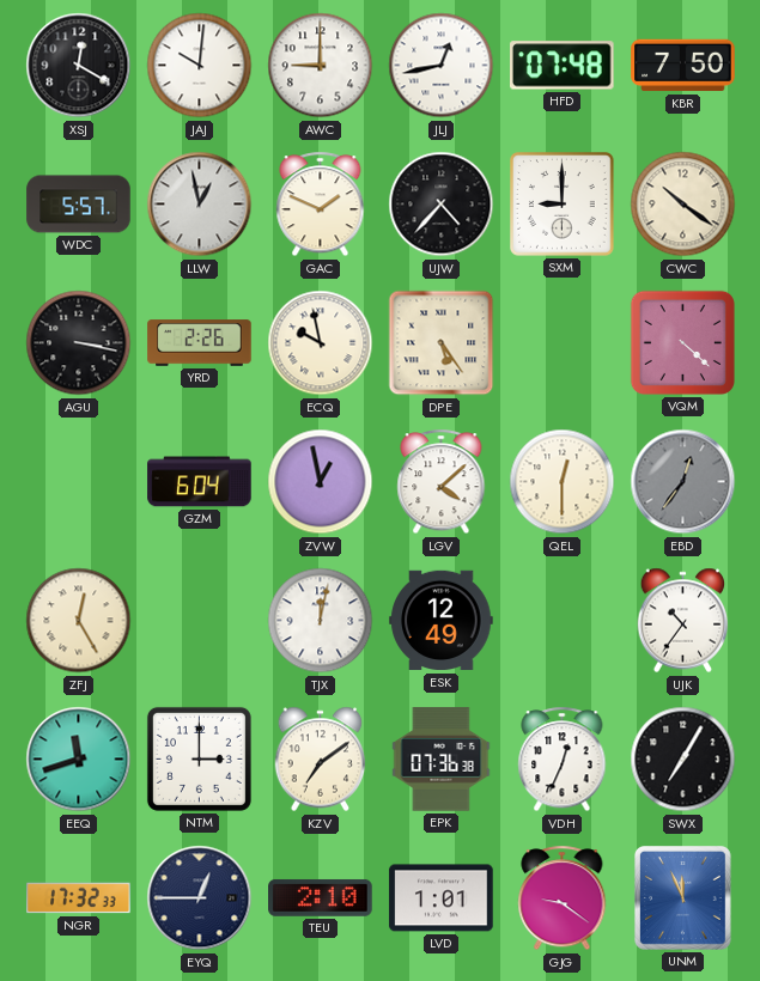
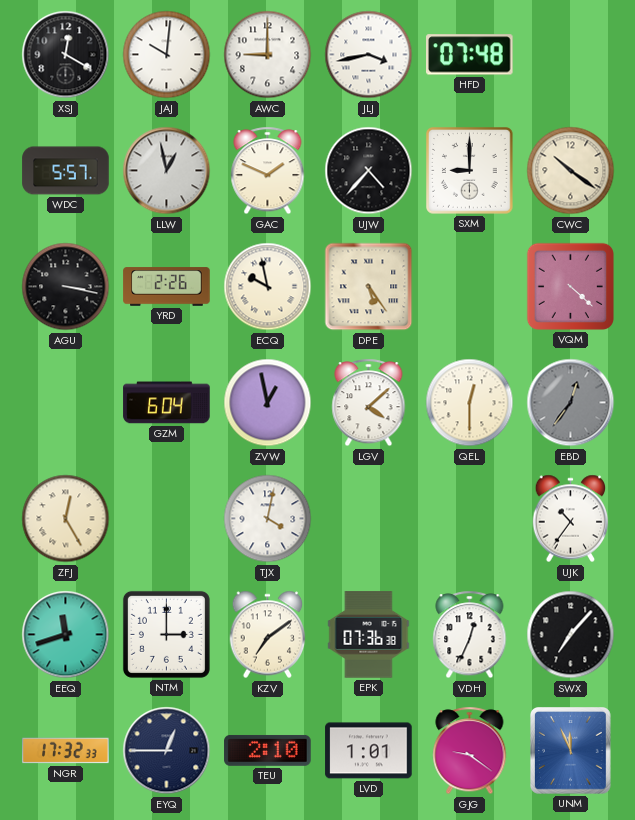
JLJ: 12:43 -> 3:43
KBR: 7:50 -> none
TJX: 12:02 -> 4:02
ESK: 12:49 -> none
SWX: 7:05 -> 7:07
